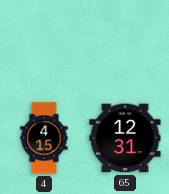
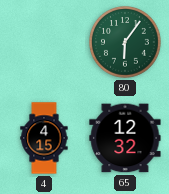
80: none -> 6:06
65: 12:31 -> 12:32
